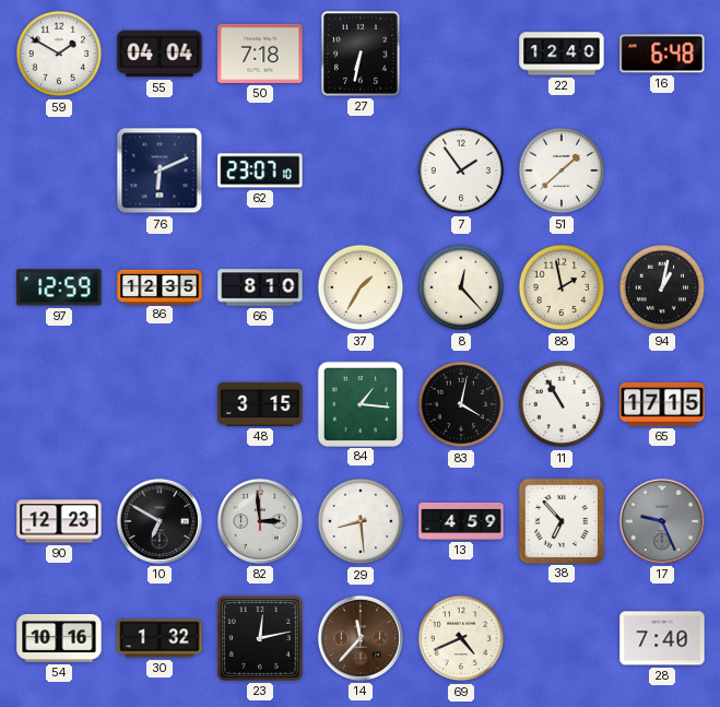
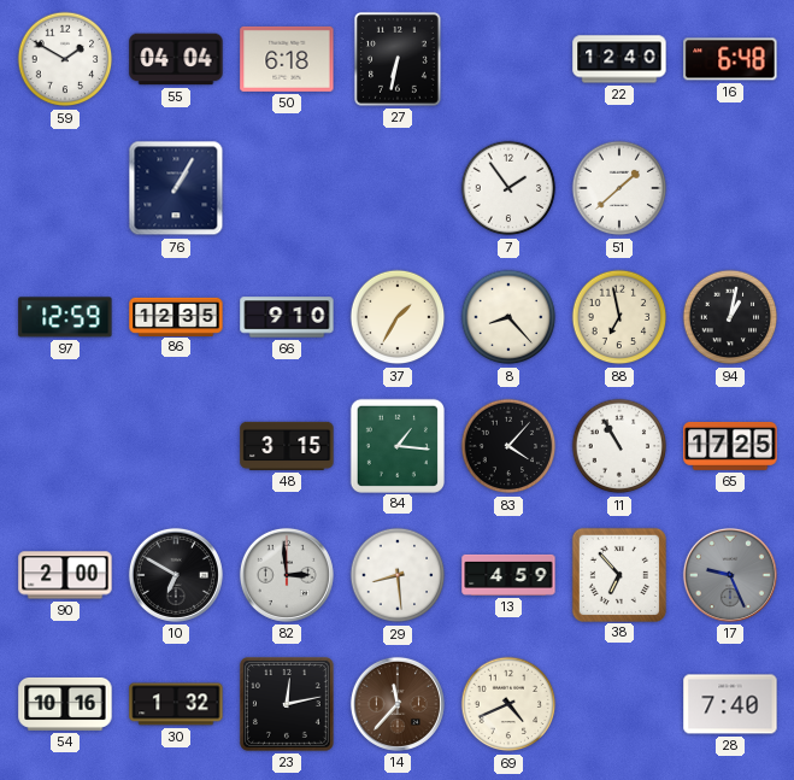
50: 7:18 -> 6:18
76: 6:11 -> 1:05
62: 23:07 -> none
66: 8:10 -> 9:10
8: 12:23 -> 8:23
88: 1:58 -> 6:58
83: 4:02 -> 4:07
65: 17:15 -> 17:25
90: 12:23 -> 2:00
